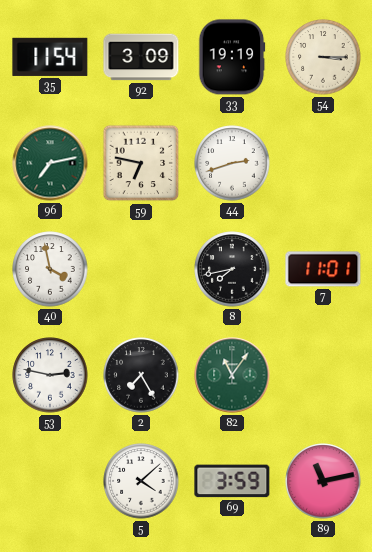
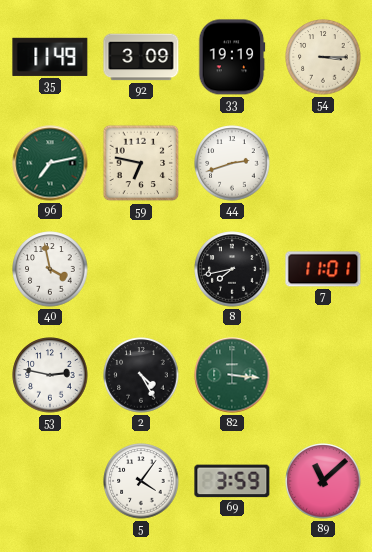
35: 11:54 -> 11:49
2: 7:25 -> 4:25
82: 11:06 -> 3:16
5: 4:08 -> 4:06
89: 11:13 -> 11:08
